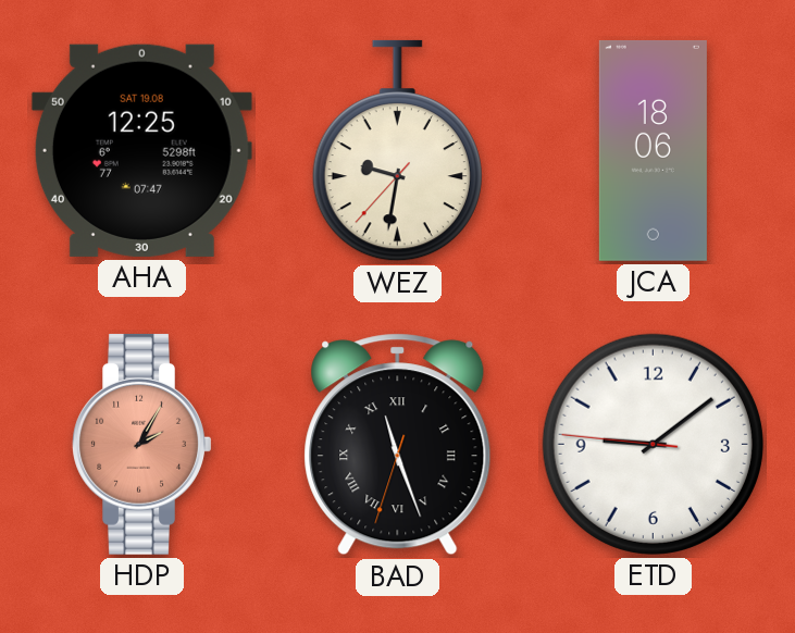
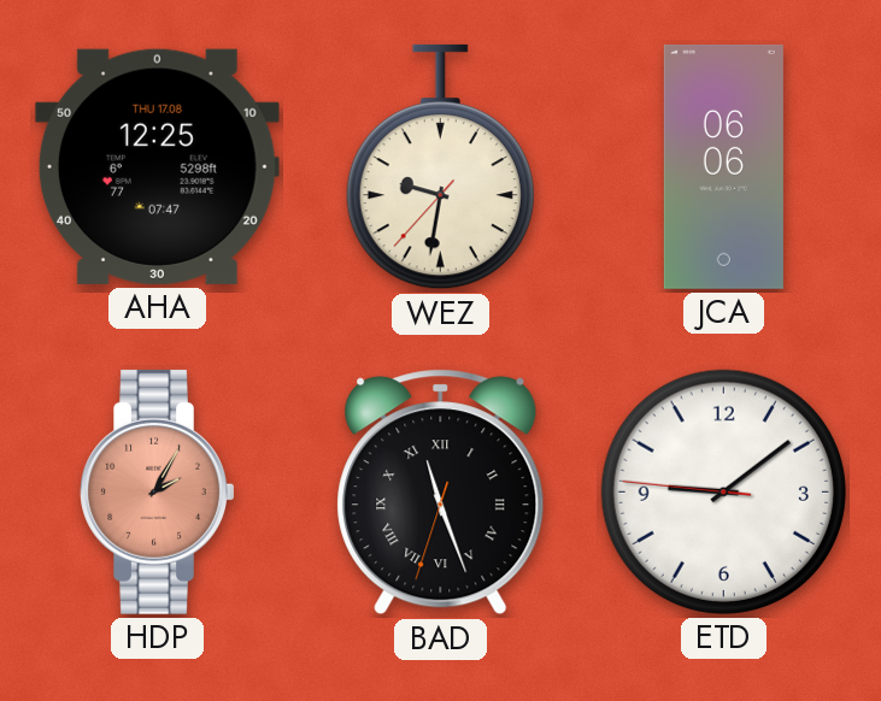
AHA date: SAT 19.08 -> THU 17.08
JCA: 18:06 -> 06:06
